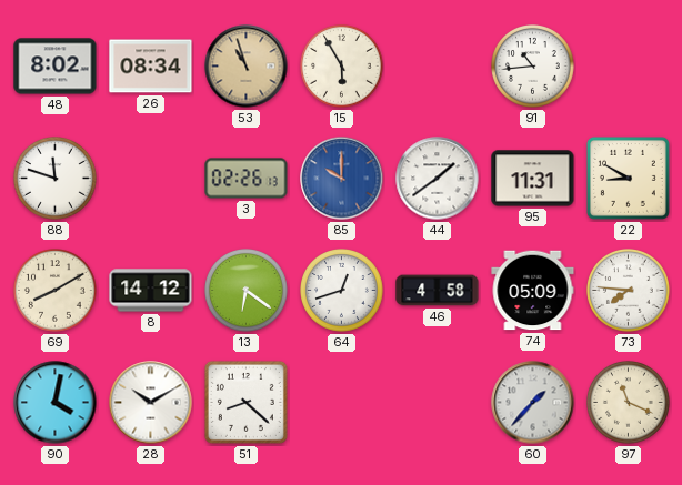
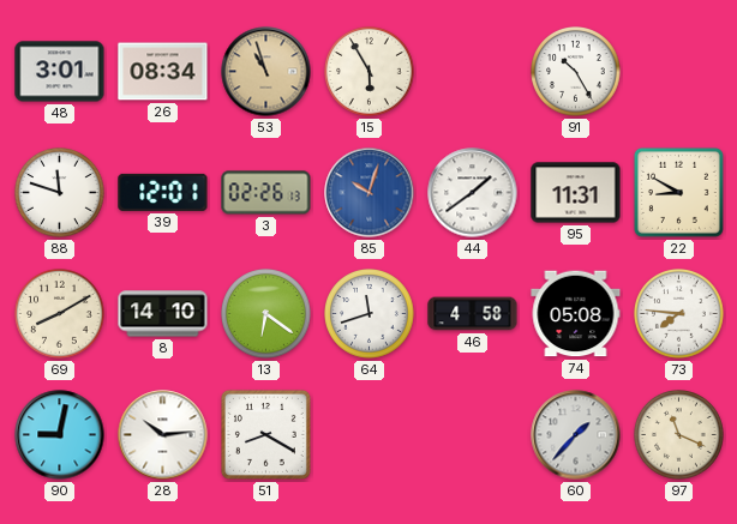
48: 8:02 -> 3:01
91: 10:44 -> 10:25
39: none -> 12:01
85: 10:00 -> 10:03
8: 14:12 -> 14:10
64: 12:42 -> 11:42
74: 05:09 -> 05:08
90: 4:02 -> 9:02
28: 10:10 -> 10:14
51: 8:22 -> 8:20
